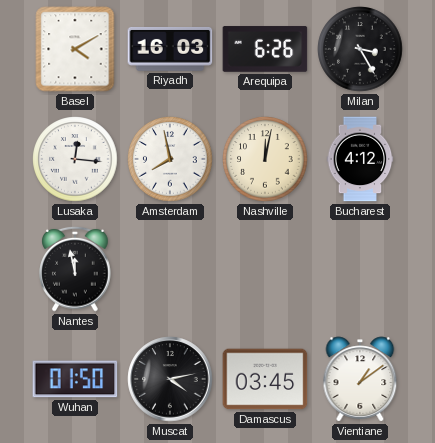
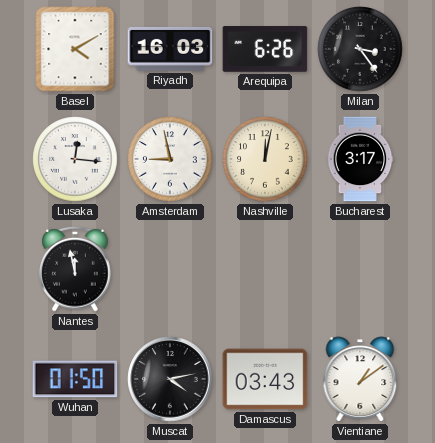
Milan: 3:25 -> 3:24
Amsterdam: 7:58 -> 8:58
Bucharest: 4:12 -> 3:17
Damascus: 03:45 -> 03:43
